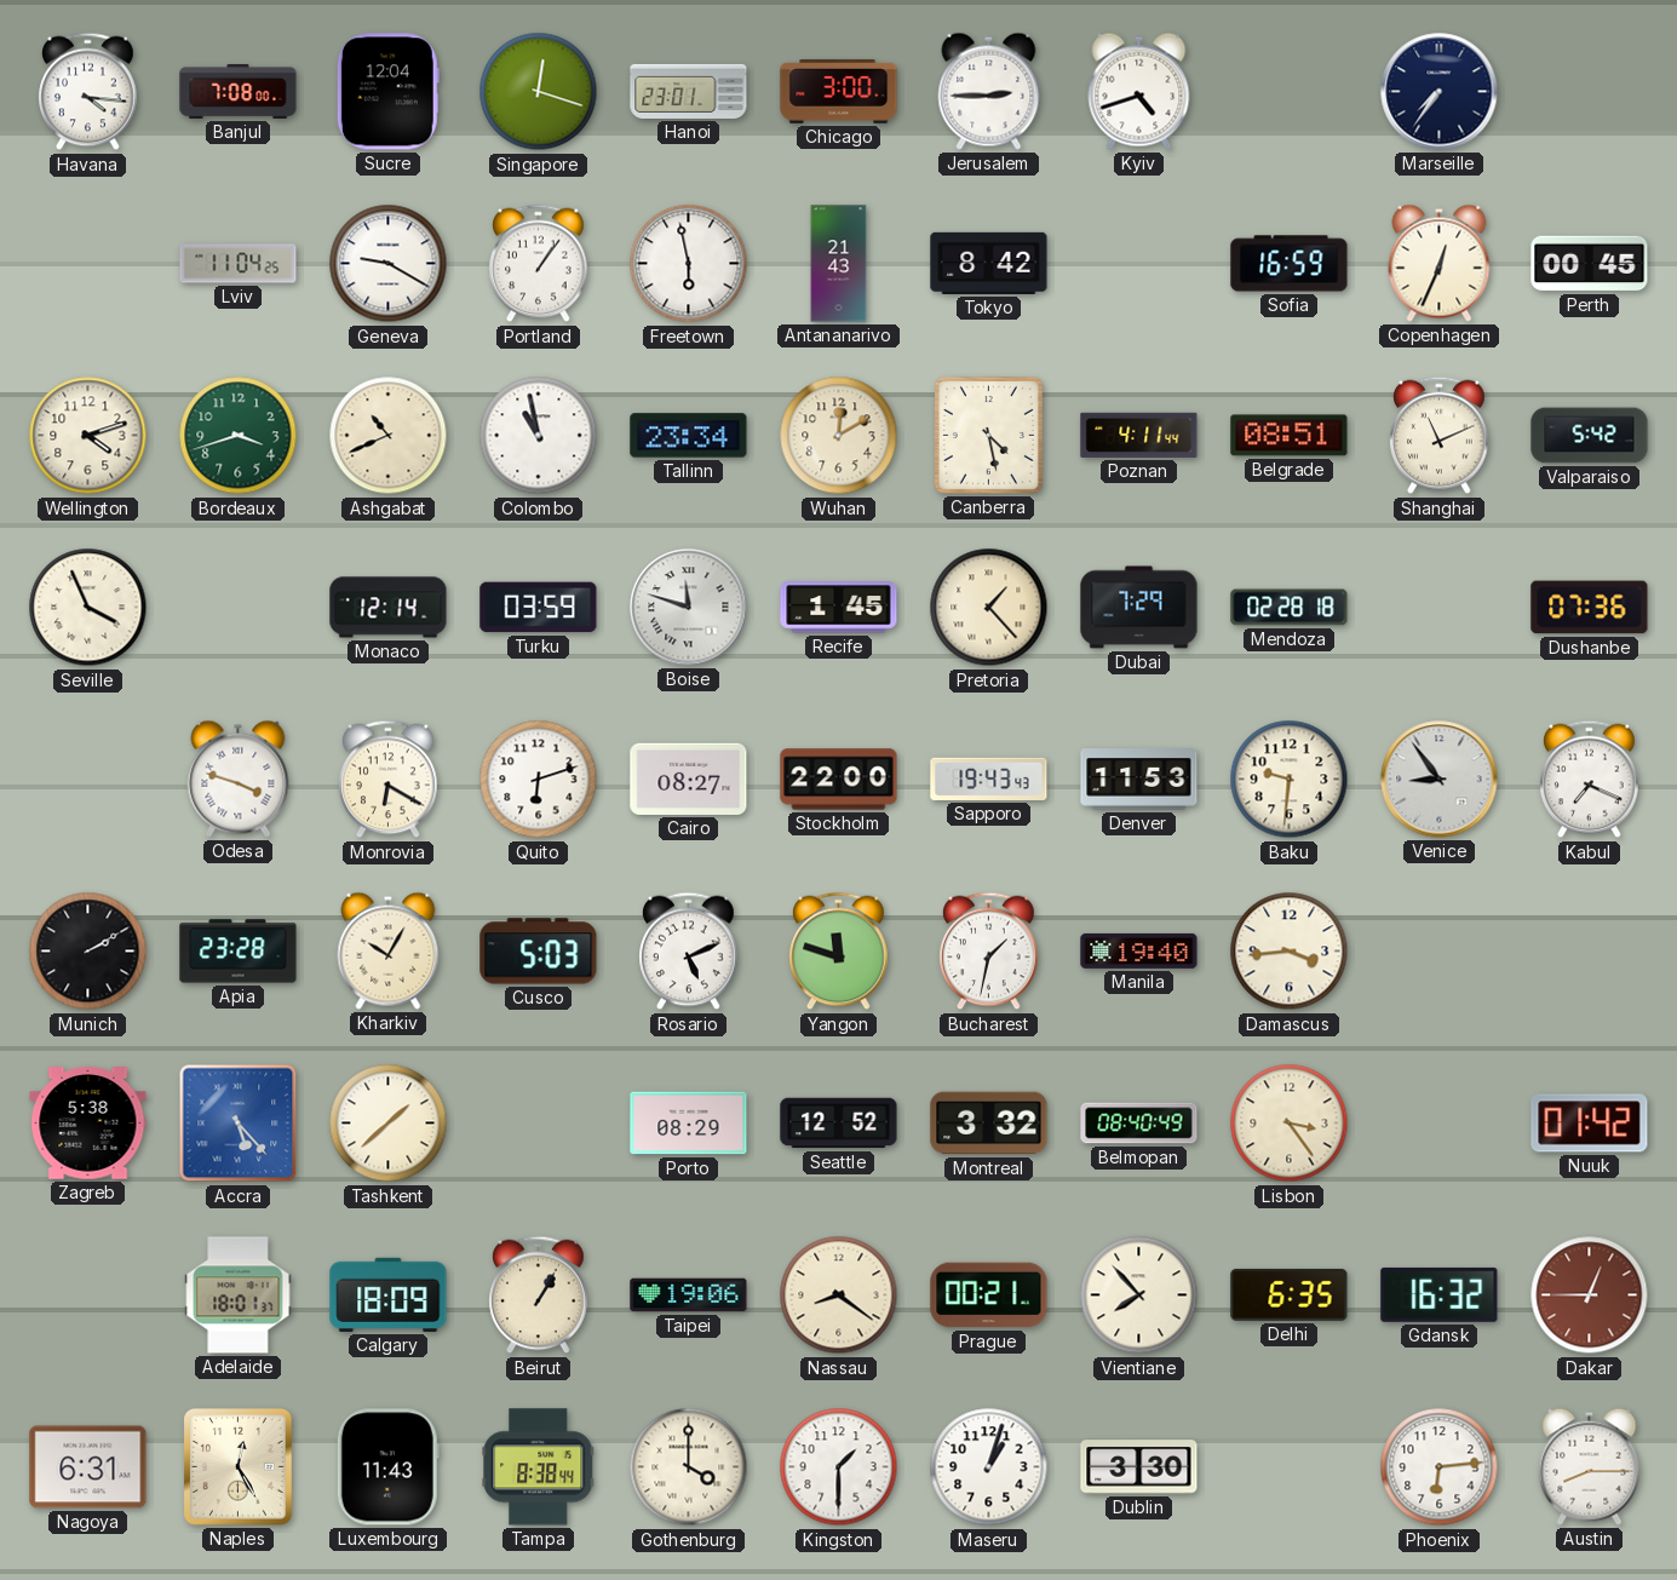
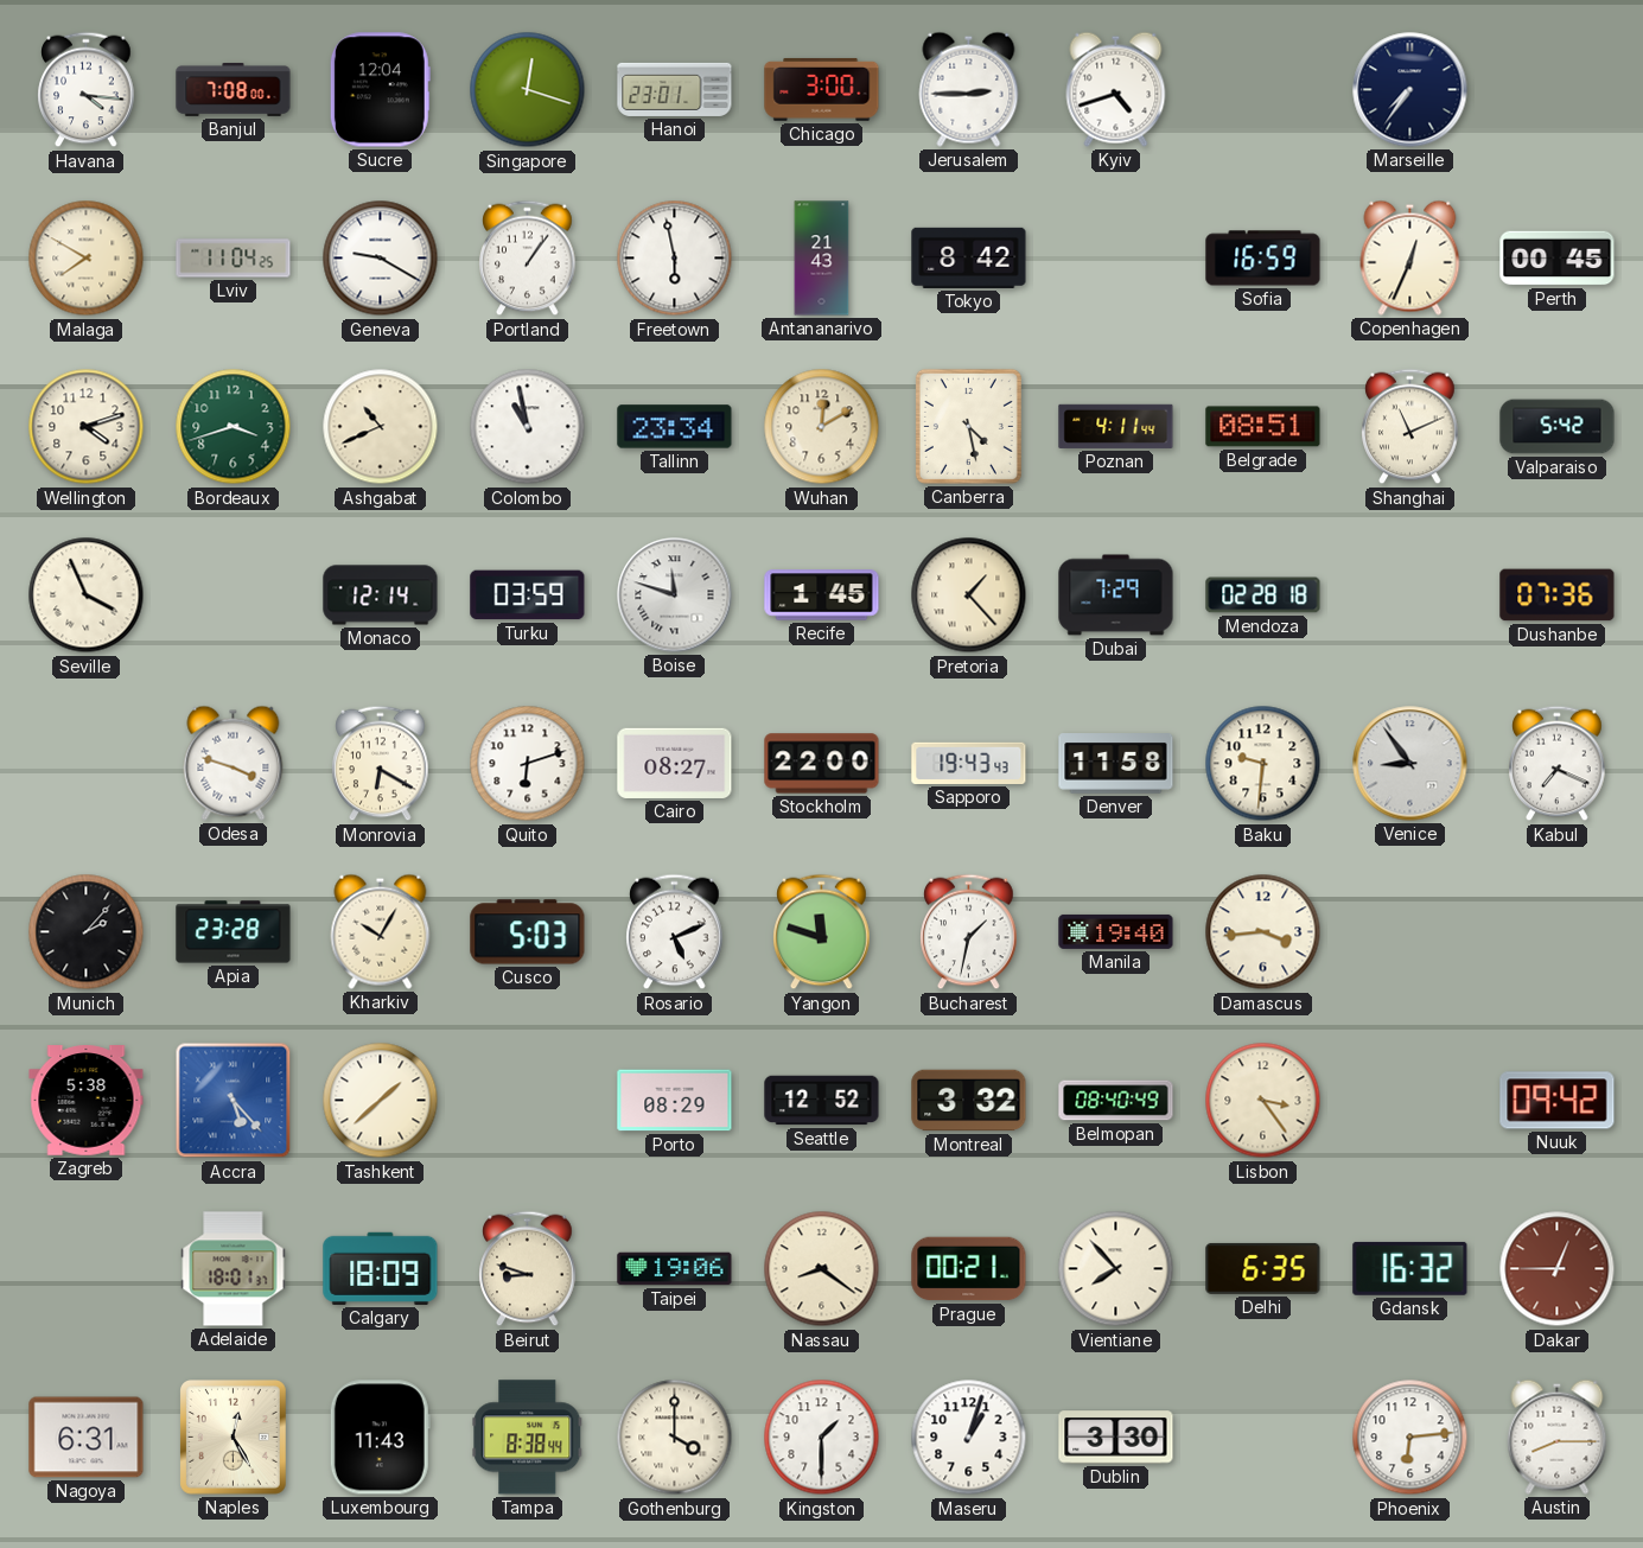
Malaga: none -> 7:50
Denver: 11:53 -> 11:58
Munich: 2:10 -> 2:07
Nuuk: 01:42 -> 09:42
Beirut: 1:05 -> 8:48
